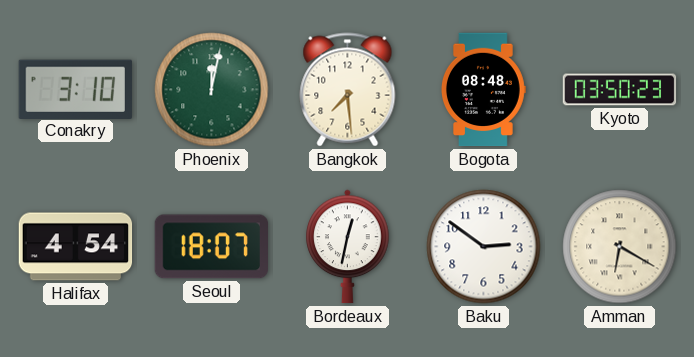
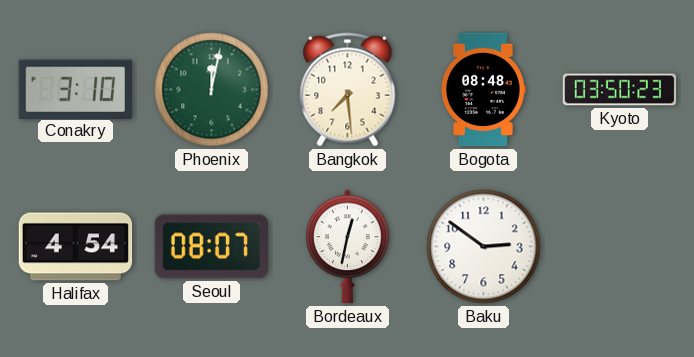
Seoul: 18:07 -> 08:07
Amman: 6:20 -> none
